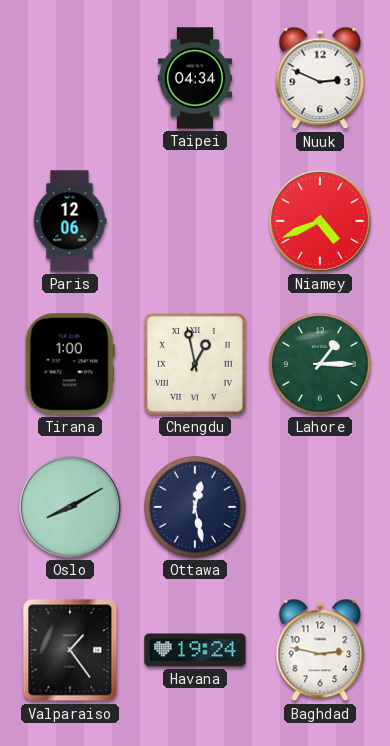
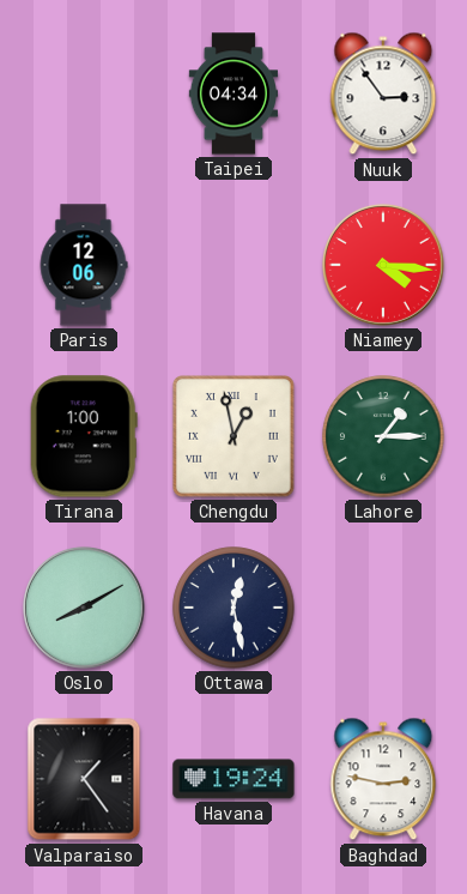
Nuuk: 2:49 -> 2:54
Niamey: 4:41 -> 4:16
